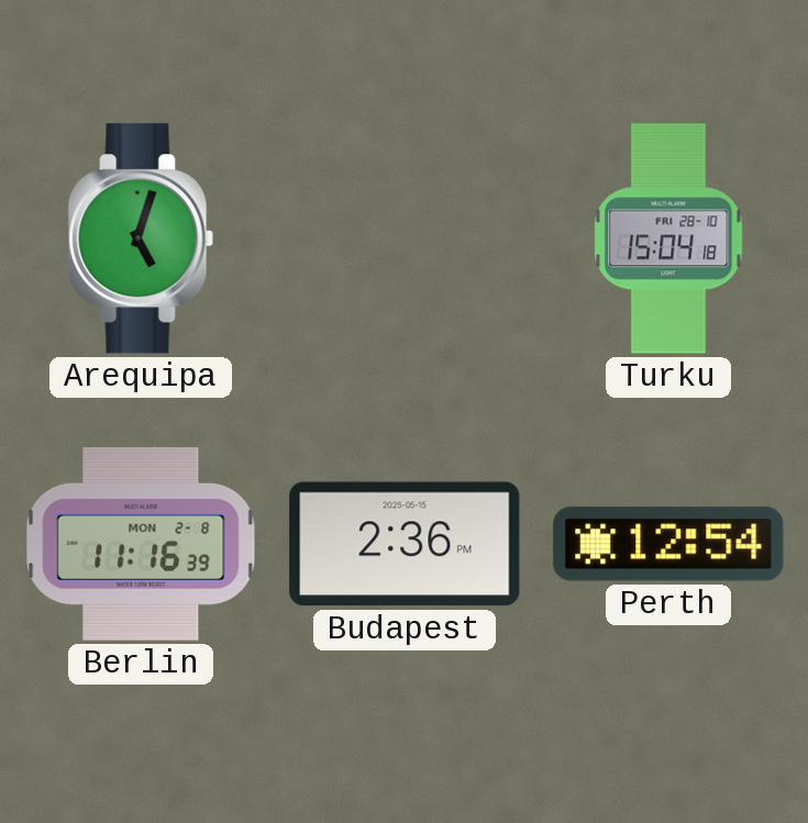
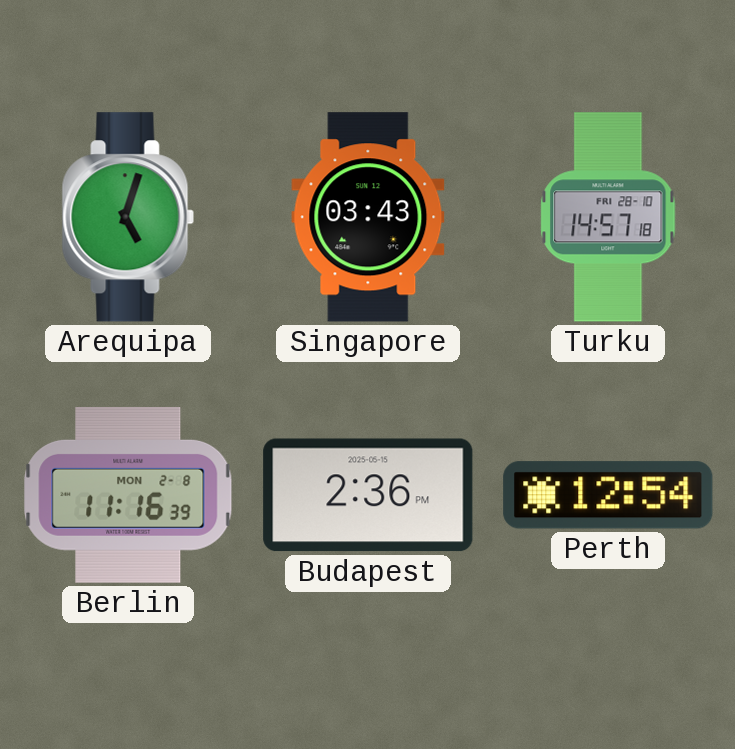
Singapore: none -> 03:43
Turku: 15:04 -> 14:57
